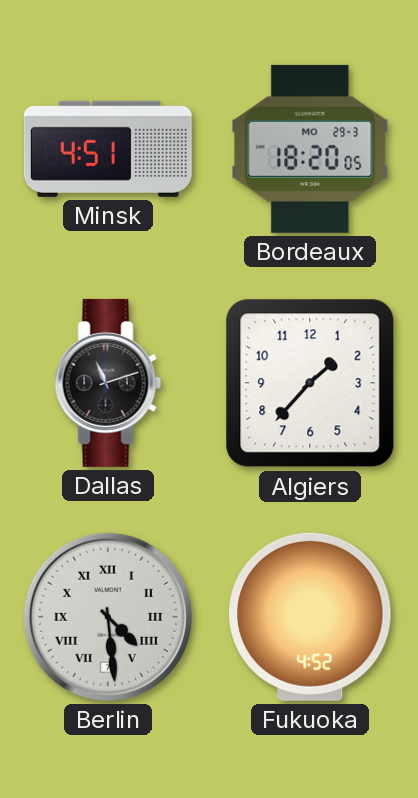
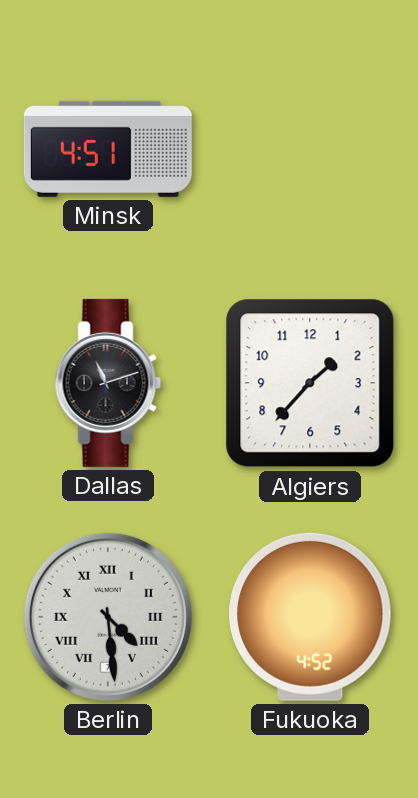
Bordeaux: 18:20 -> none
